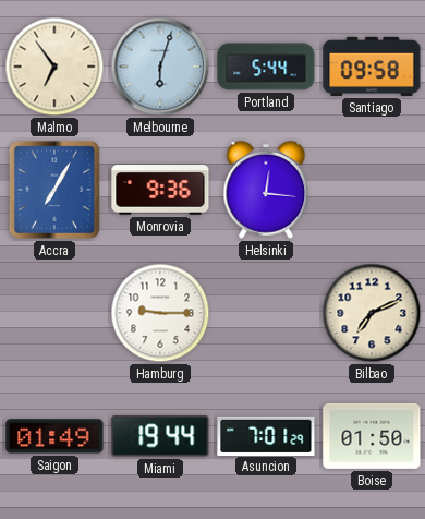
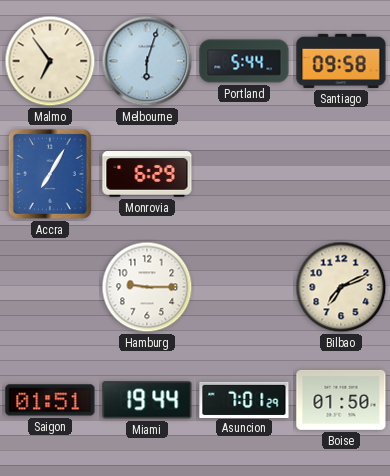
Monrovia: 9:36 -> 6:29
Helsinki: 12:16 -> none
Saigon: 01:49 -> 01:51
